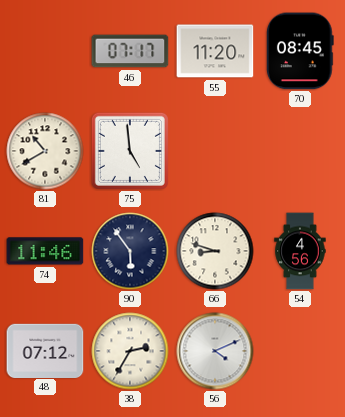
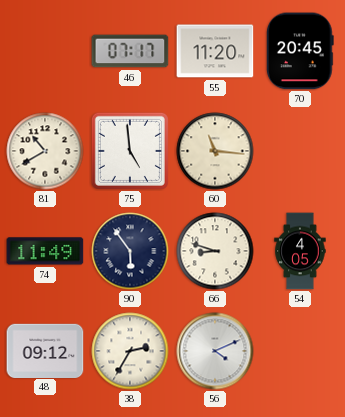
70: 08:45 -> 20:45
60: none -> 11:16
74: 11:46 -> 11:49
54: 4:56 -> 4:05
48: 07:12 -> 09:12
